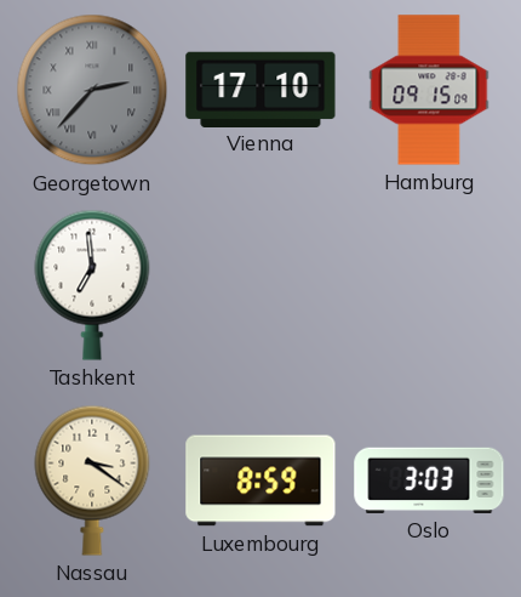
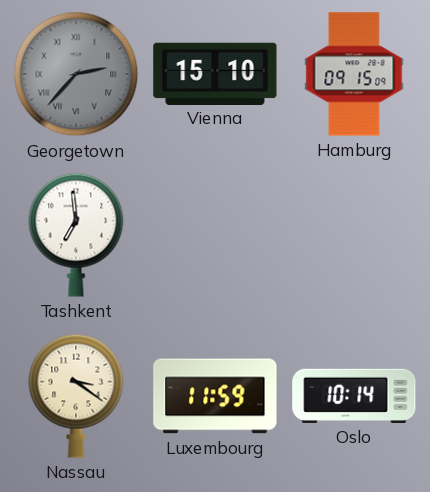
Vienna: 17:10 -> 15:10
Luxembourg: 8:59 -> 11:59
Oslo: 3:03 -> 10:14
